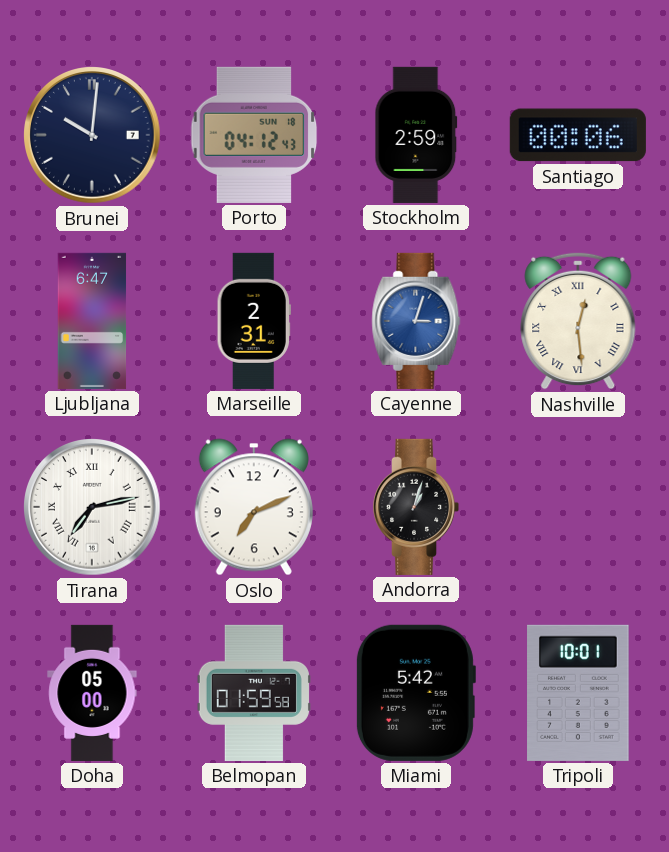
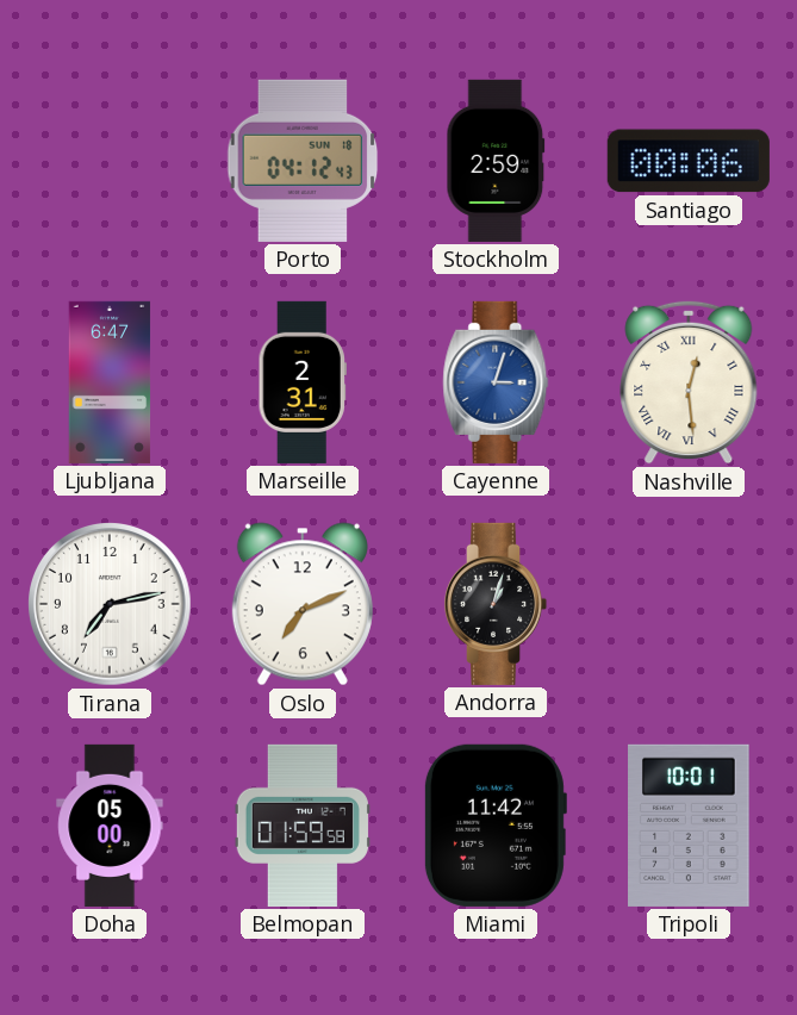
Brunei: 10:01 -> none
Tirana numerals: Roman -> Arabic
Miami: 5:42 -> 11:42
